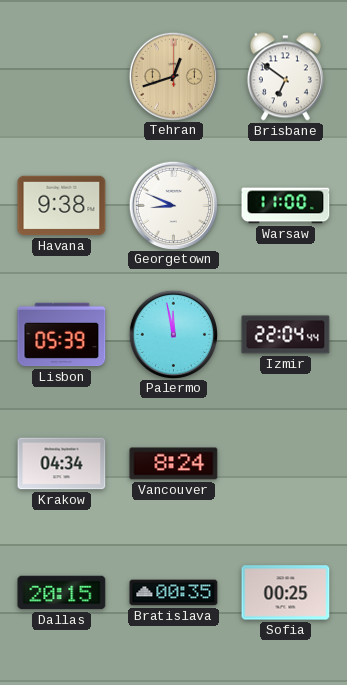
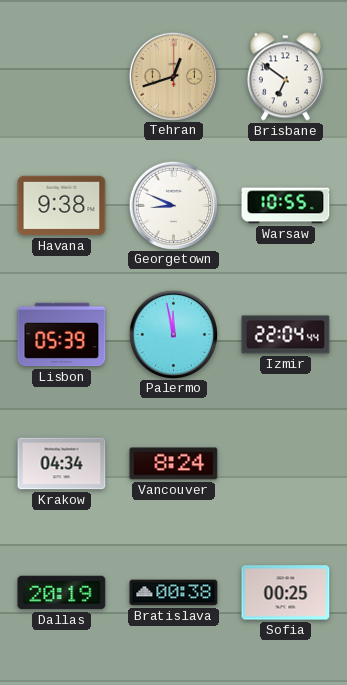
Warsaw: 11:00 -> 10:55
Dallas: 20:15 -> 20:19
Bratislava: 00:35 -> 00:38
